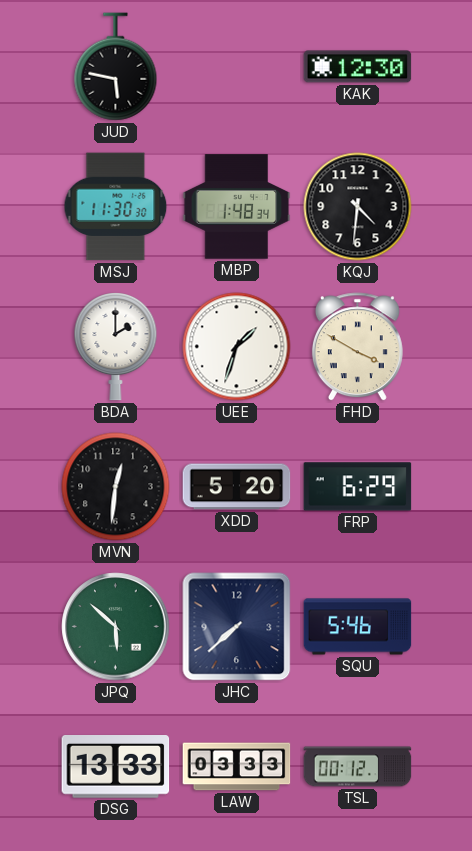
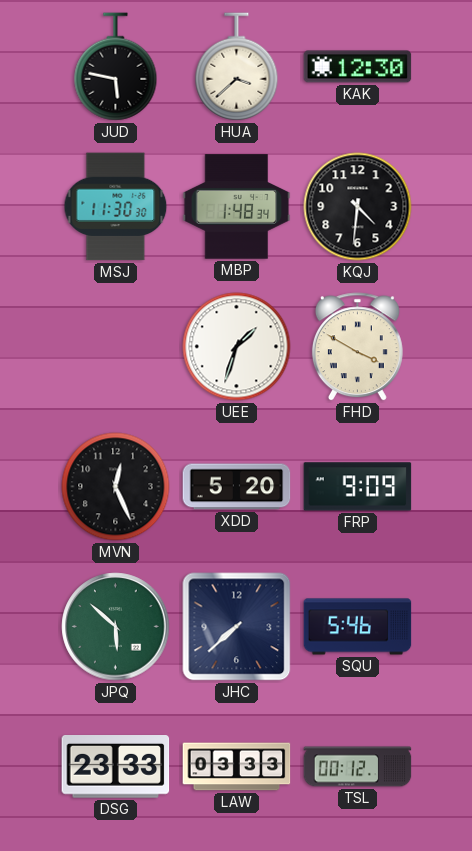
HUA: none -> 3:38
BDA: 2:00 -> none
MVN: 12:31 -> 12:26
FRP: 6:29 -> 9:09
DSG: 13:33 -> 23:33
